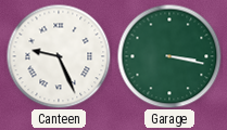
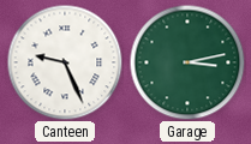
Garage: 3:17 -> 3:13
